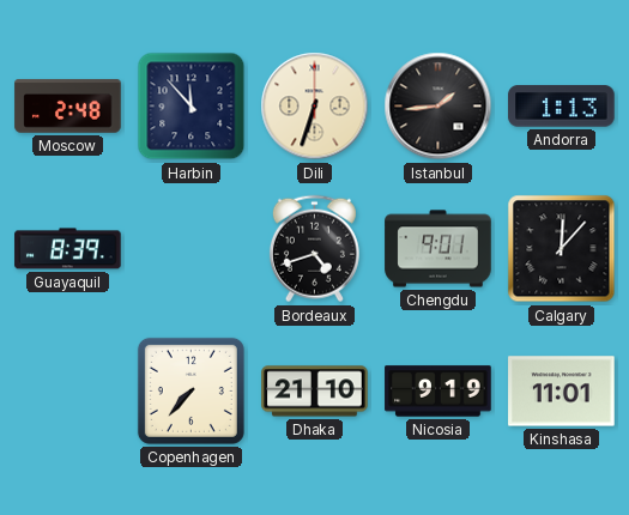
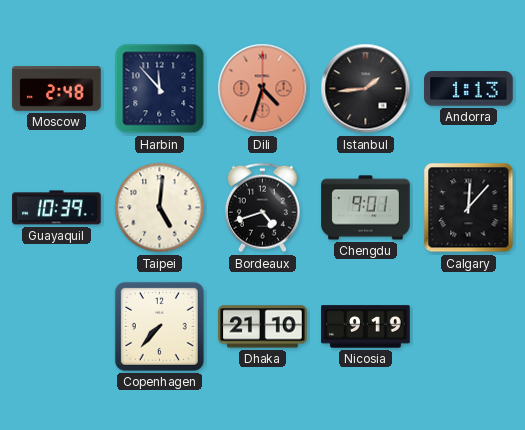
Dili: 6:33 -> 4:33
Dili dial: cream -> salmon
Guayaquil: 8:39 -> 10:39
Taipei: none -> 5:01
Kinshasa: 11:01 -> none
